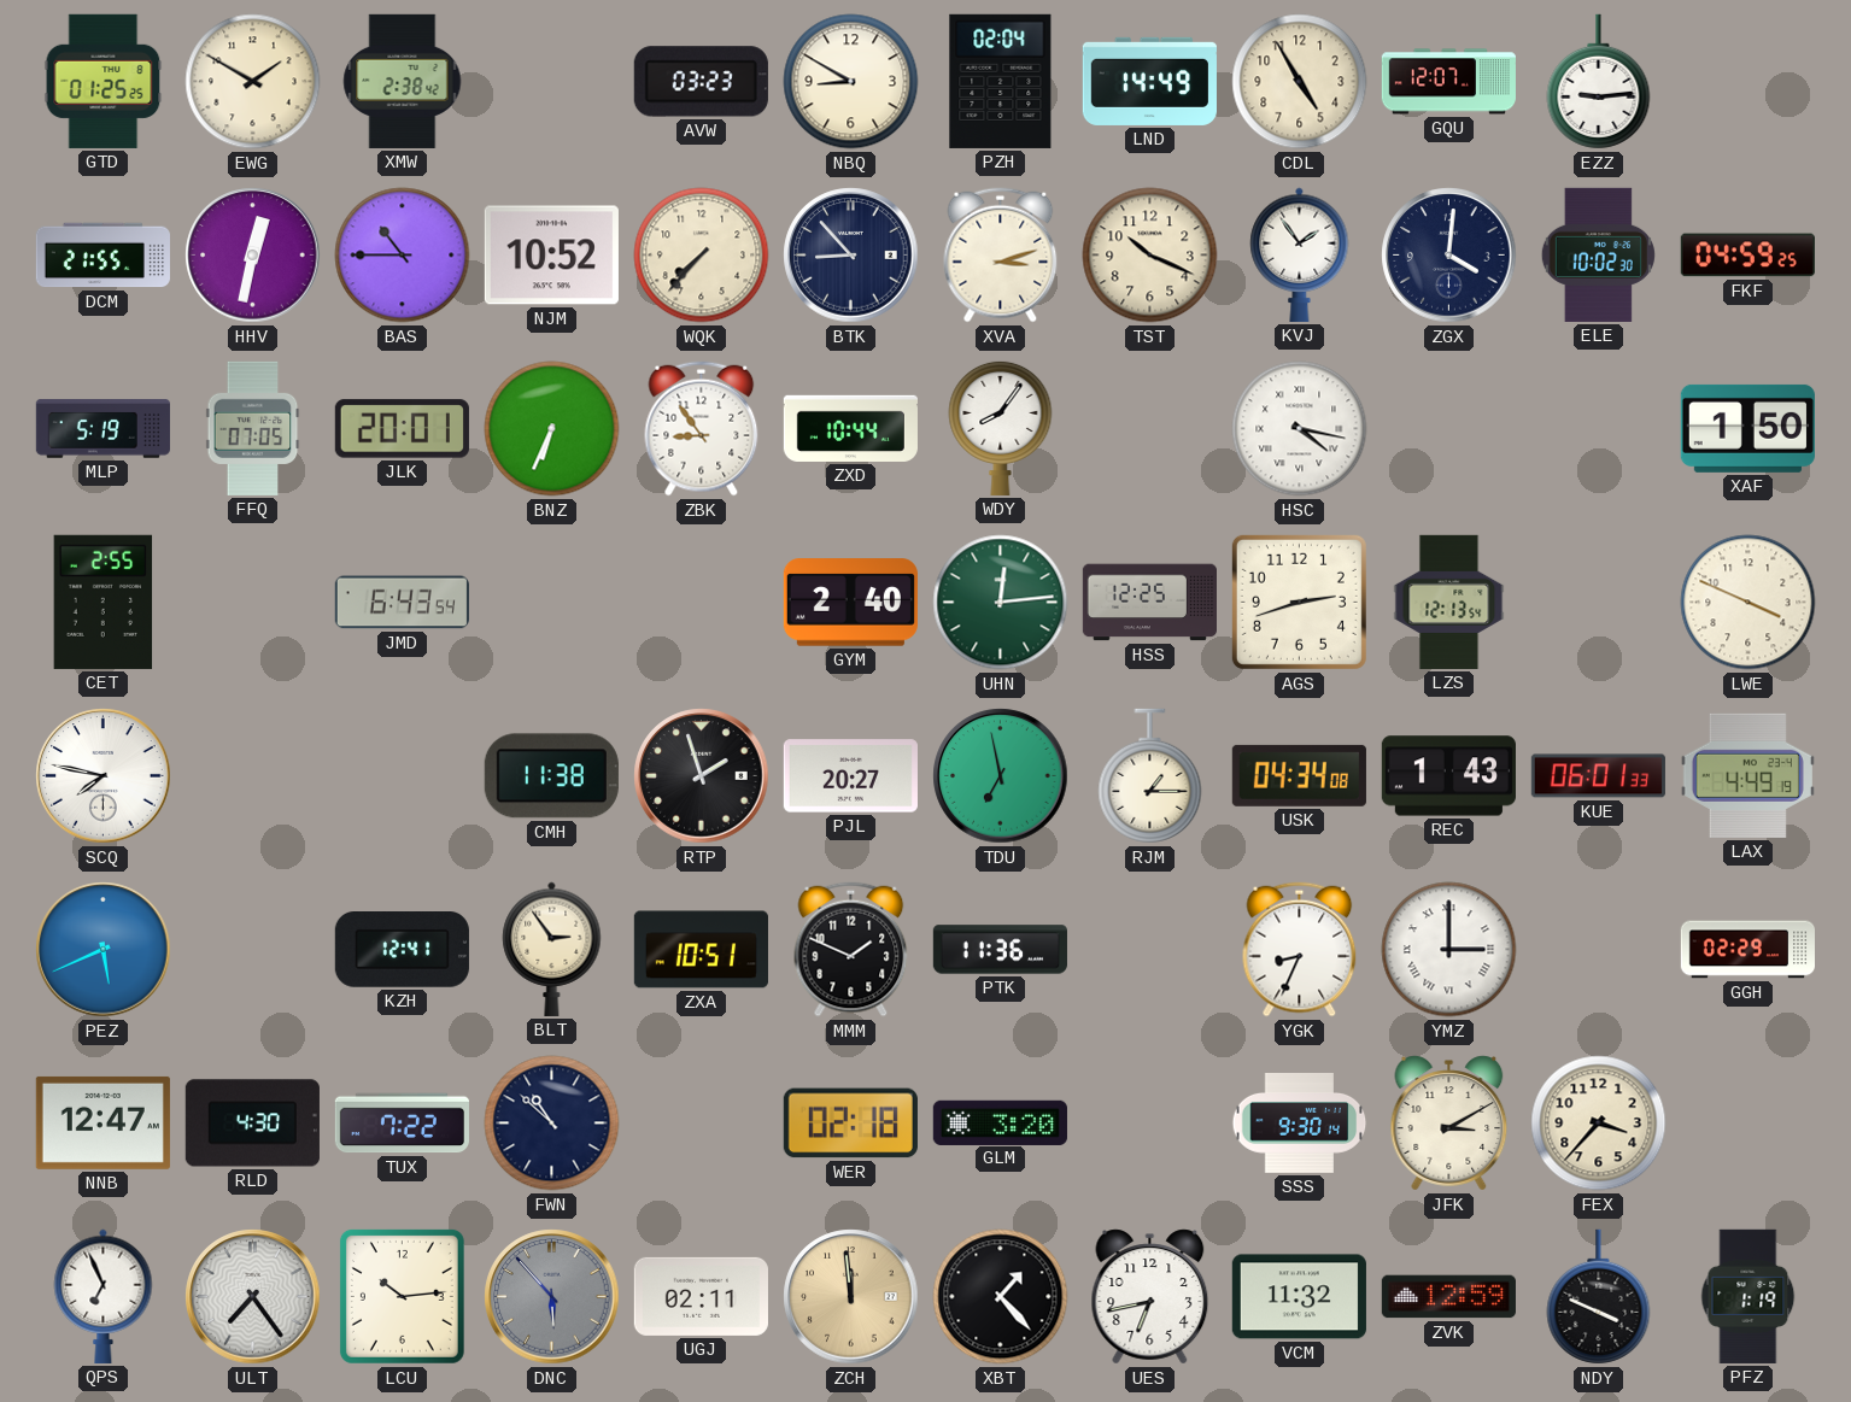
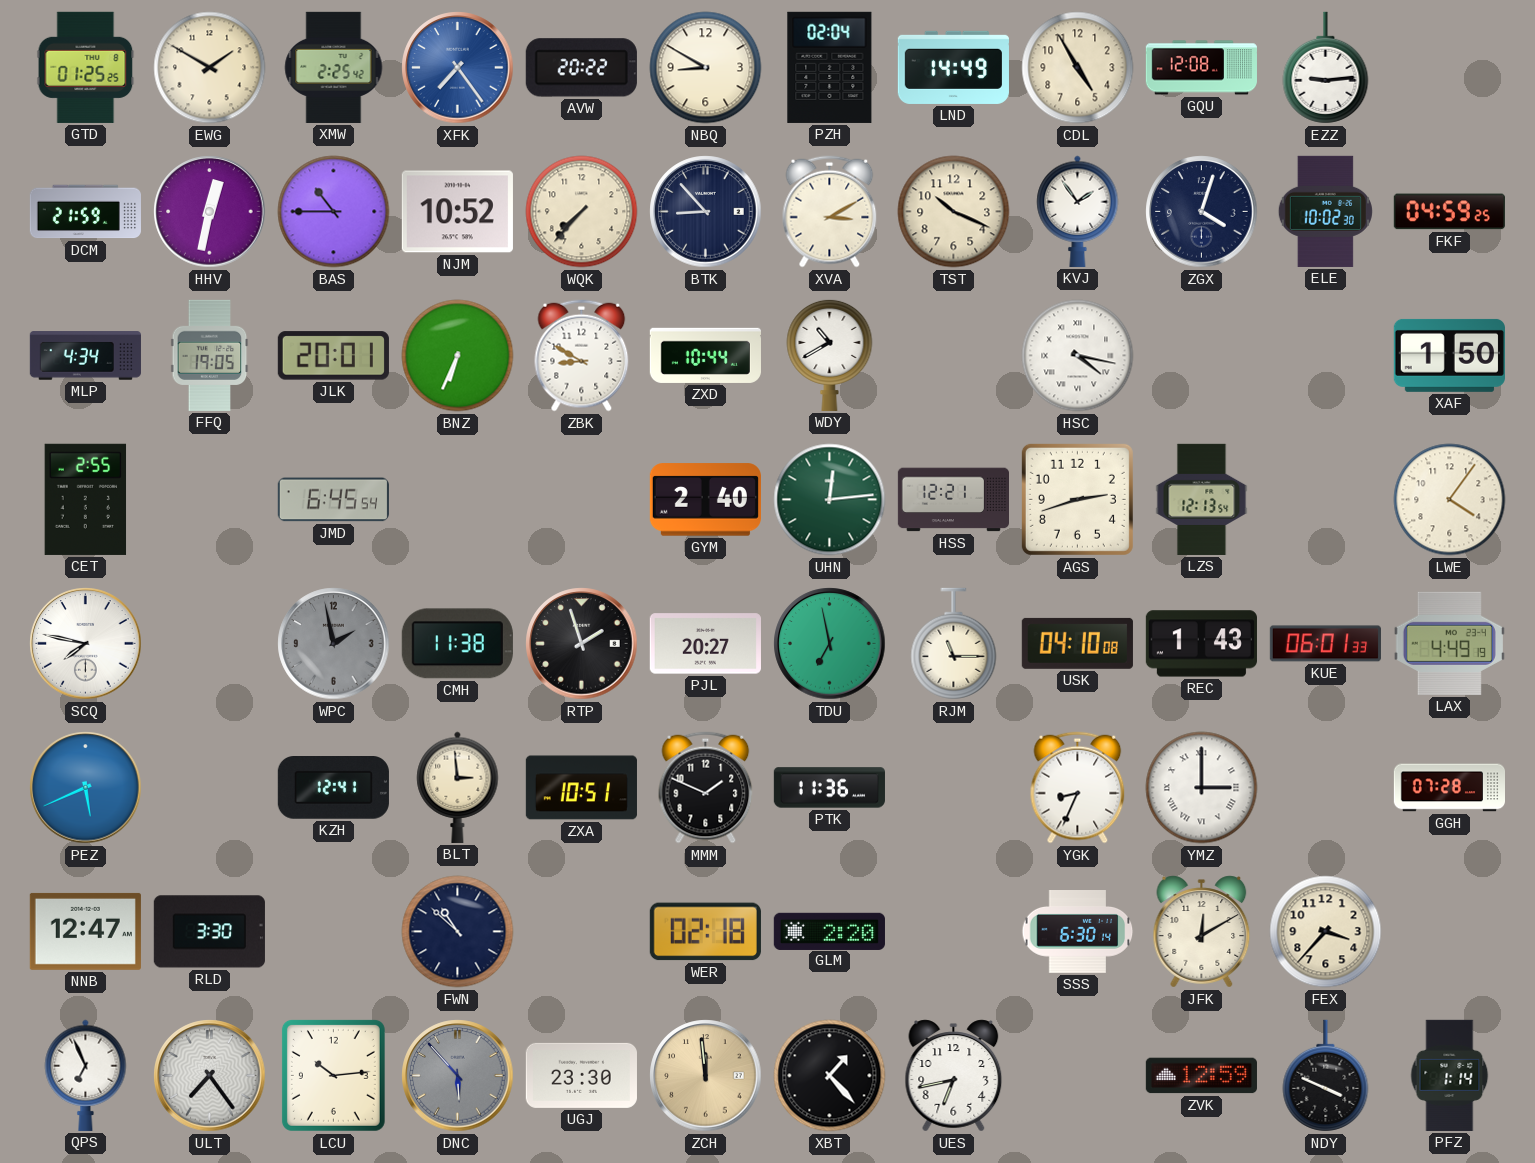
XMW: 2:38 -> 2:25
XFK: none -> 7:24
AVW: 03:23 -> 20:22
GQU: 12:07 -> 12:08
DCM: 21:55 -> 21:59
XVA: 3:12 -> 3:10
ZGX: 4:01 -> 4:03
MLP: 5:19 -> 4:34
FFQ: 07:05 -> 19:05
ZBK: 8:54 -> 8:50
WDY: 8:06 -> 10:40
JMD: 6:43 -> 6:45
HSS: 12:25 -> 12:21
LWE: 3:49 -> 4:06
WPC: none -> 1:58
RJM: 1:15 -> 11:15
USK: 04:34 -> 04:10
BLT: 2:54 -> 2:59
GGH: 02:29 -> 07:28
RLD: 4:30 -> 3:30
TUX: 7:22 -> none
GLM: 3:20 -> 2:20
SSS: 9:30 -> 6:30
JFK: 3:10 -> 12:10
UGJ: 02:11 -> 23:30
VCM: 11:32 -> none
PFZ: 1:19 -> 1:14
